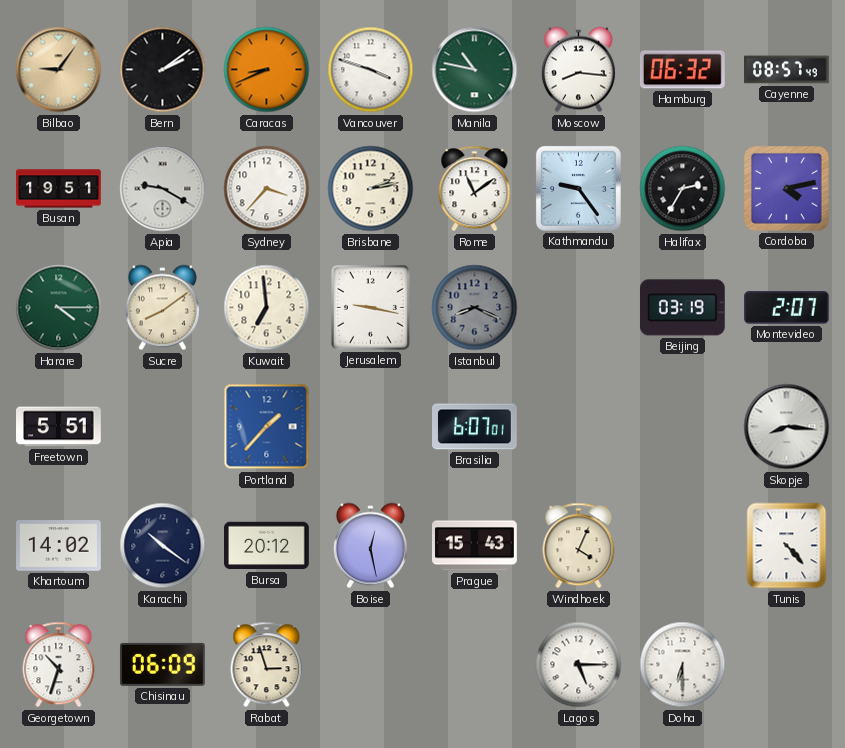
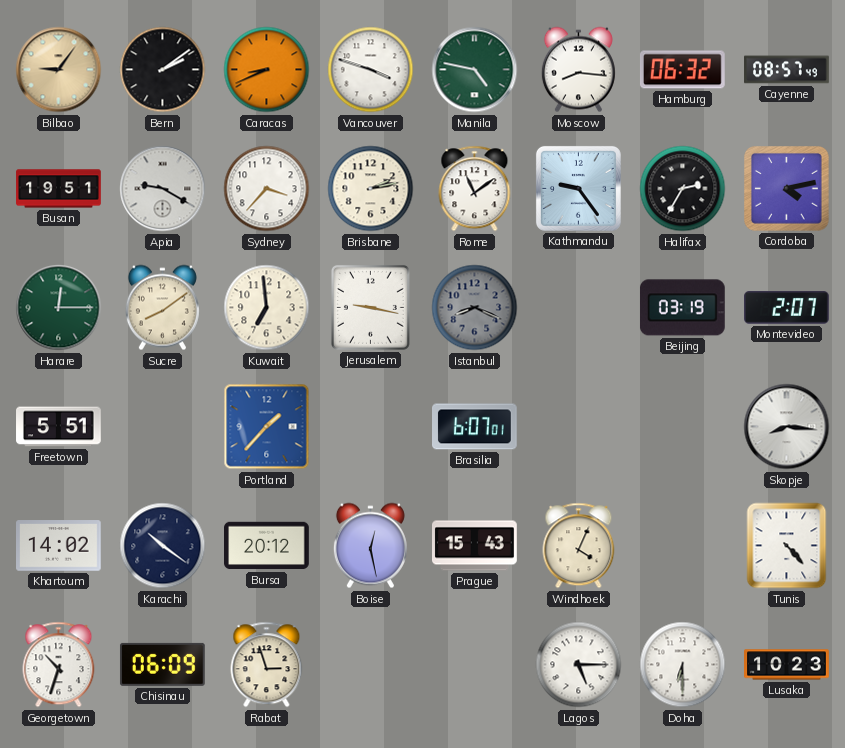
Manila: 10:47 -> 4:47
Harare: 4:15 -> 12:15
Lusaka: none -> 10:23
